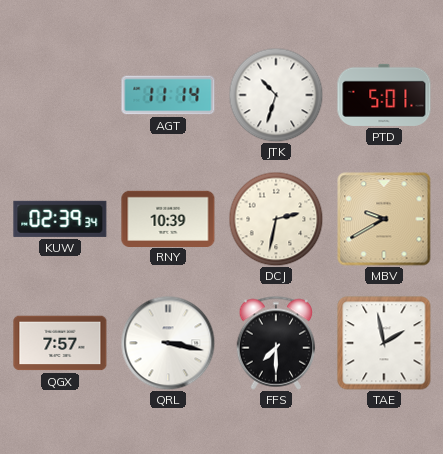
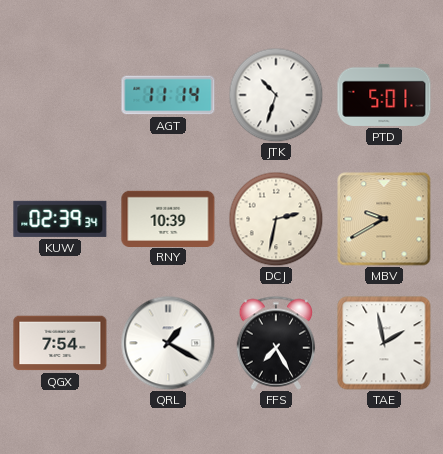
QGX: 7:57 -> 7:54
QRL: 3:17 -> 1:20
FFS: 7:30 -> 7:25
